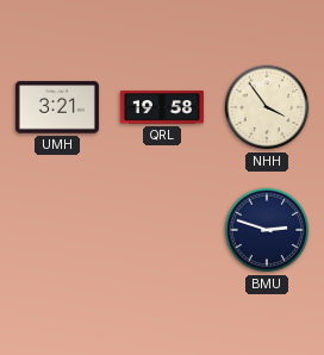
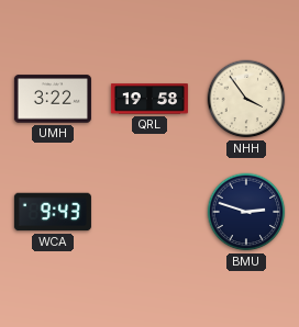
UMH: 3:21 -> 3:22
WCA: none -> 9:43
